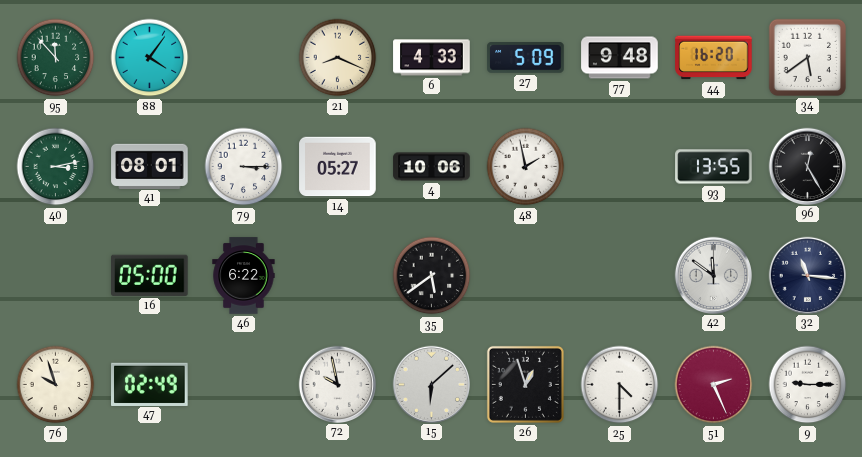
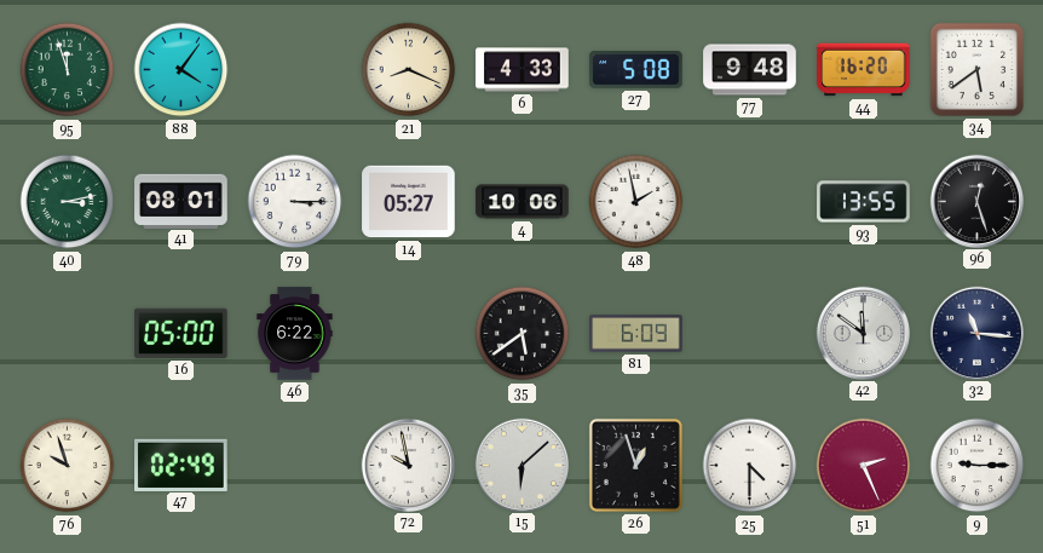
95: 11:53 -> 11:57
27: 5:09 -> 5:08
96: 12:25 -> 12:27
81: none -> 6:09
